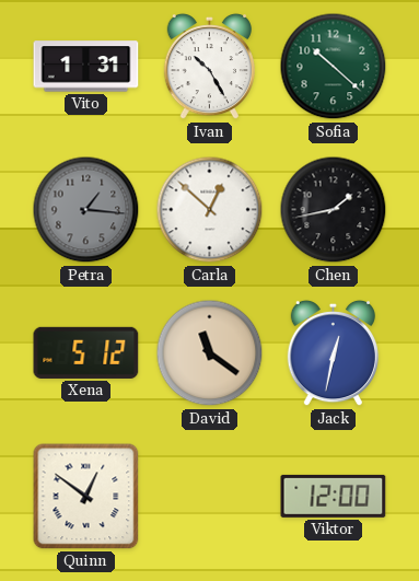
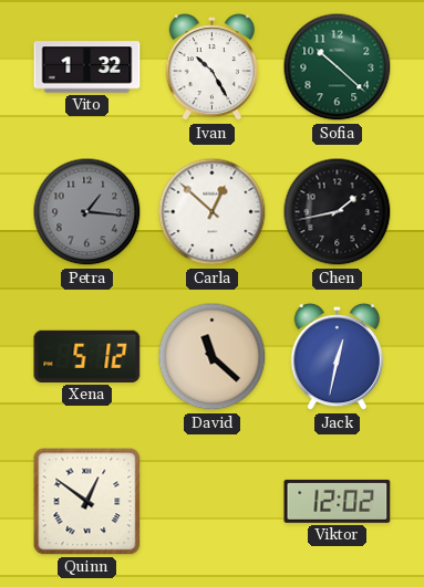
Vito: 1:31 -> 1:32
David: 11:21 -> 11:22
Viktor: 12:00 -> 12:02
